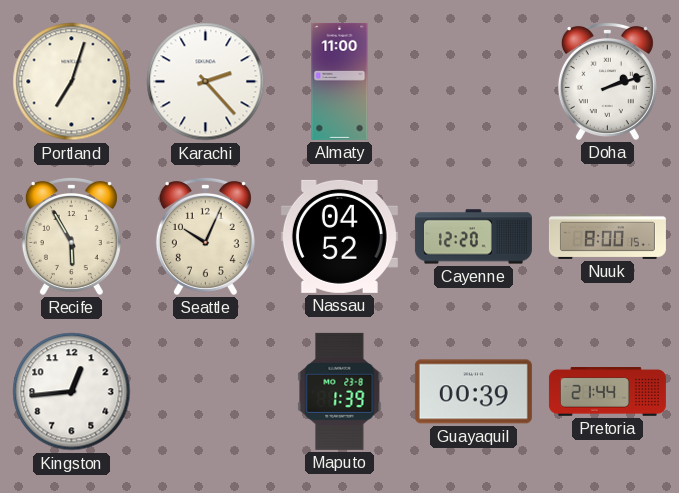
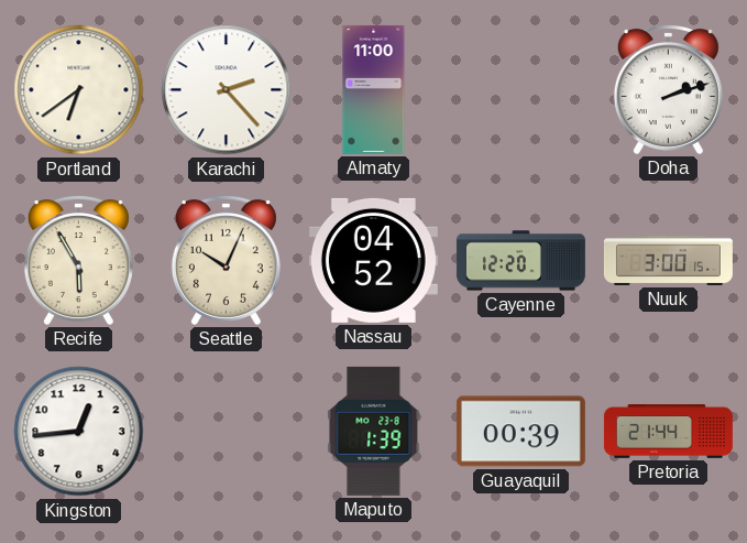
Portland: 7:03 -> 6:39
Nuuk: 8:00 -> 3:00
